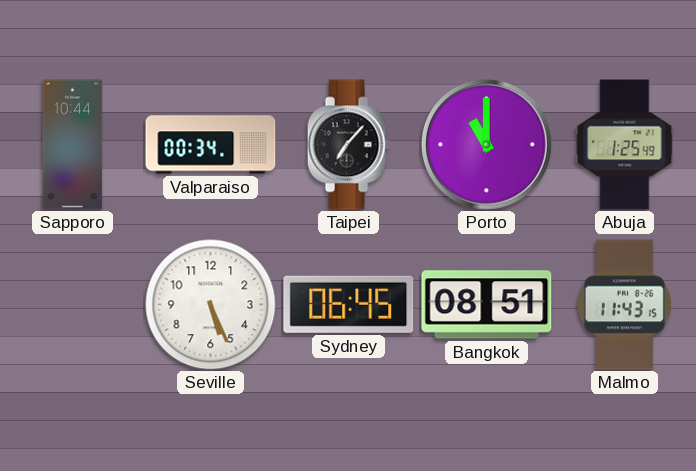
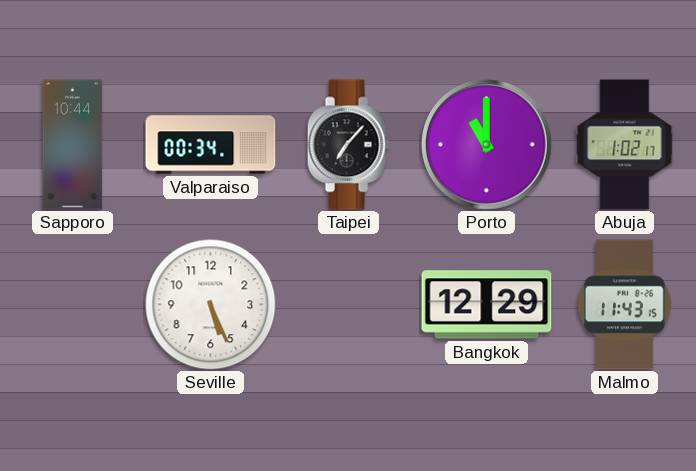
Abuja: 1:25 -> 1:02
Sydney: 06:45 -> none
Bangkok: 08:51 -> 12:29
